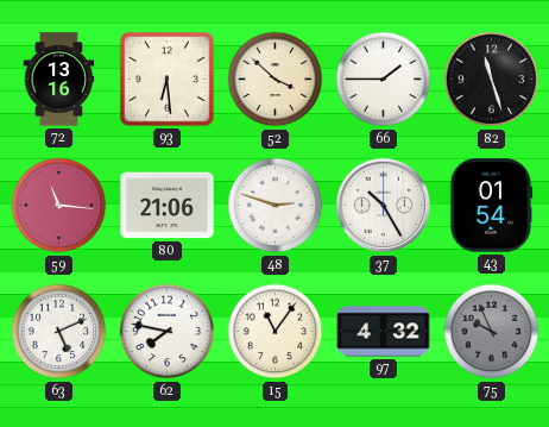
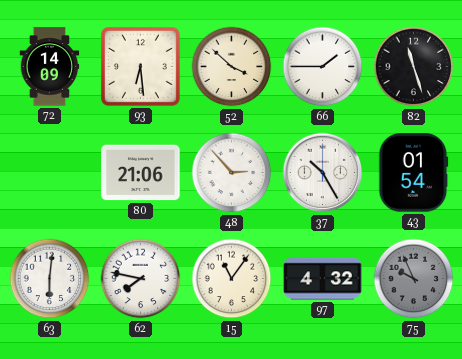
72: 13:16 -> 14:09
59: 11:16 -> none
48: 2:48 -> 2:53
63: 5:11 -> 6:01
